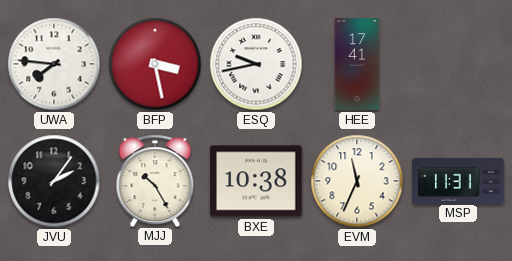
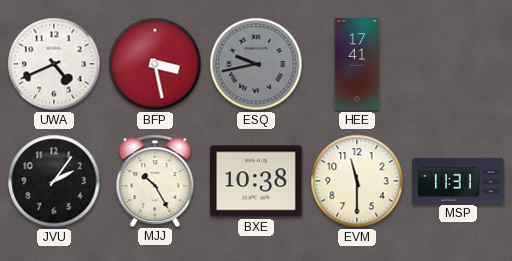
UWA: 7:46 -> 4:41
ESQ dial: white -> grey
EVM: 11:34 -> 11:30
